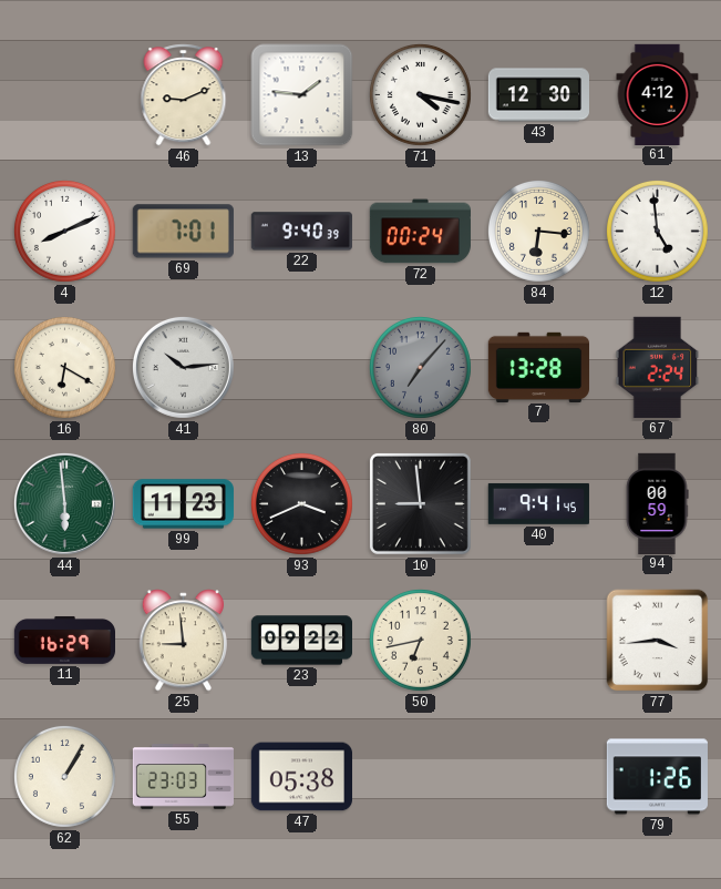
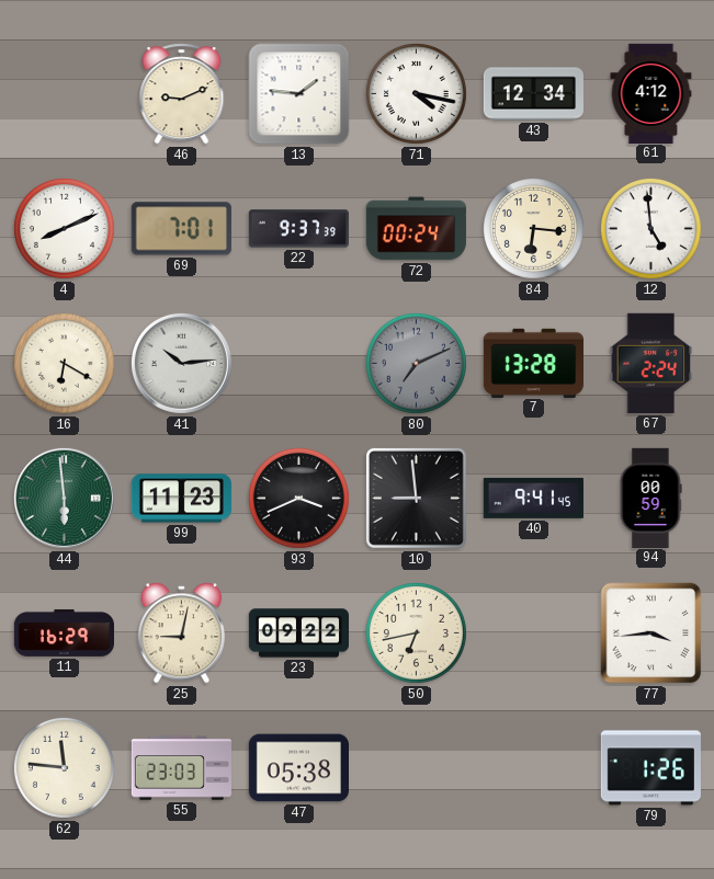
43: 12:30 -> 12:34
22: 9:40 -> 9:37
80: 7:07 -> 7:11
25: 8:59 -> 9:02
62: 1:05 -> 11:46
